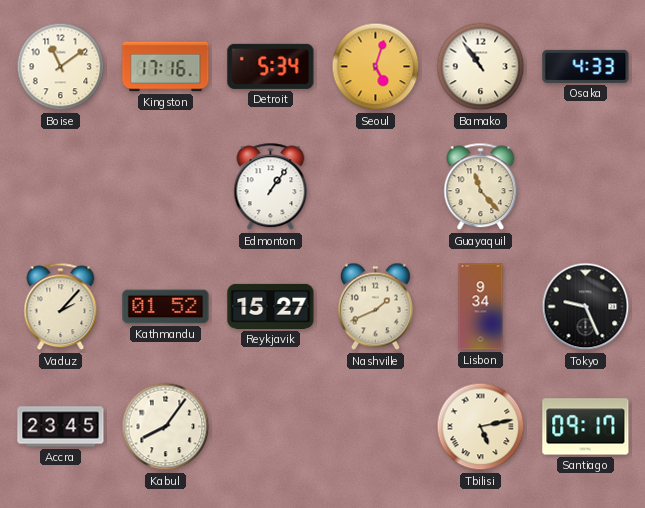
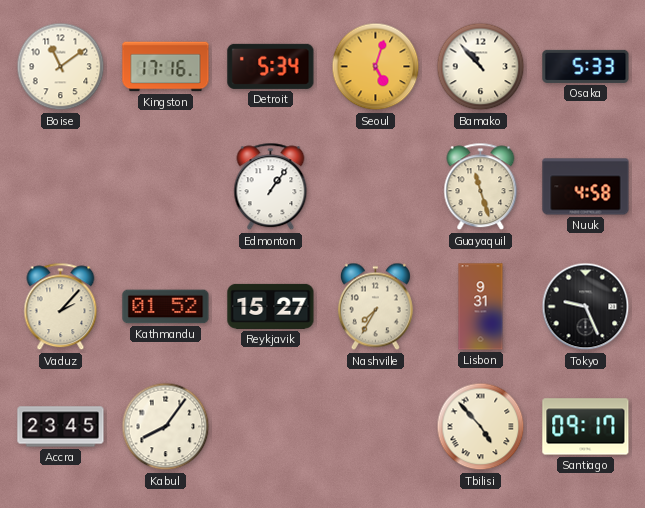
Bamako: 10:54 -> 10:53
Osaka: 4:33 -> 5:33
Guayaquil: 11:23 -> 11:27
Nuuk: none -> 4:58
Nashville: 1:41 -> 7:35
Lisbon: 9:34 -> 9:31
Tbilisi: 5:13 -> 4:53
